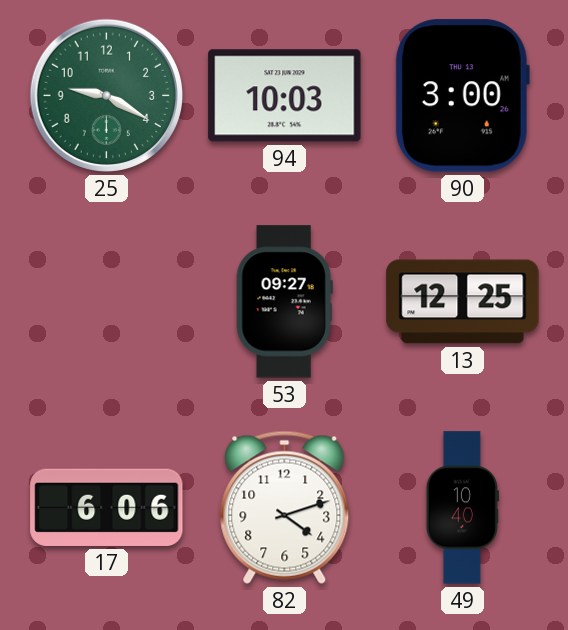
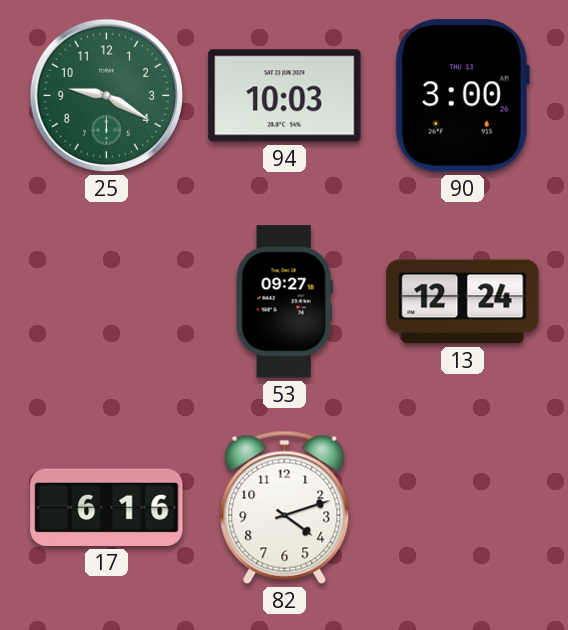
13: 12:25 -> 12:24
17: 6:06 -> 6:16
49: 10:40 -> none
